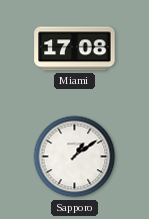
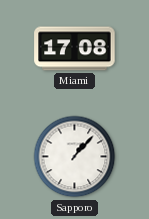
Sapporo: 1:09 -> 1:07
